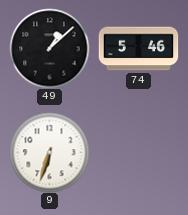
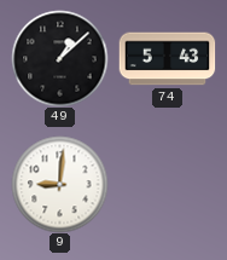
74: 5:46 -> 5:43
9: 6:33 -> 9:01
